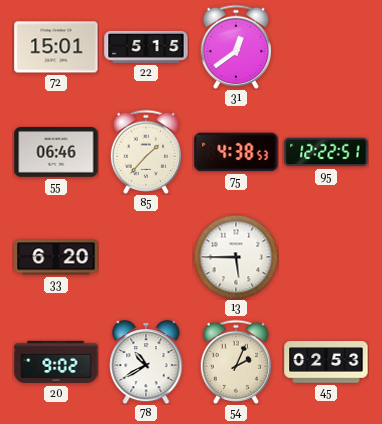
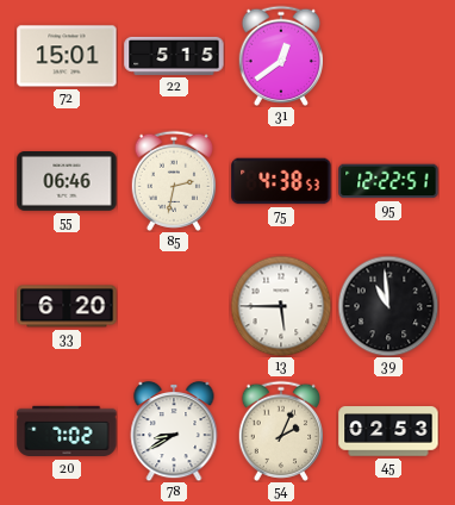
85: 1:37 -> 2:32
39: none -> 10:59
20: 9:02 -> 7:02
78: 10:40 -> 8:40
